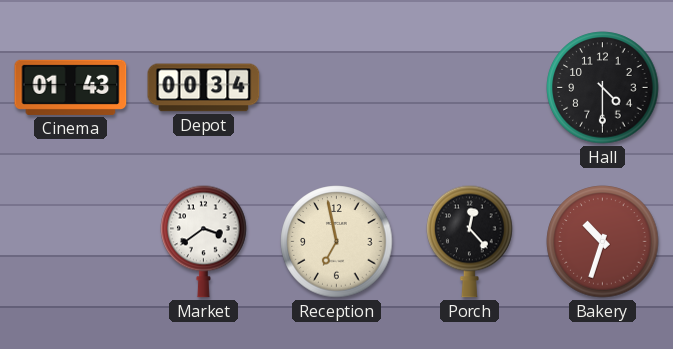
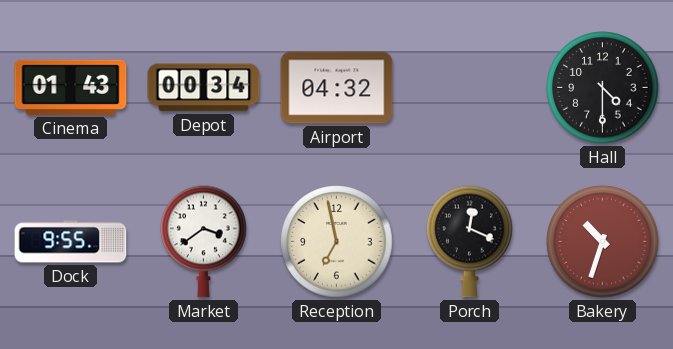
Airport: none -> 04:32
Dock: none -> 9:55
Porch: 12:23 -> 12:19
